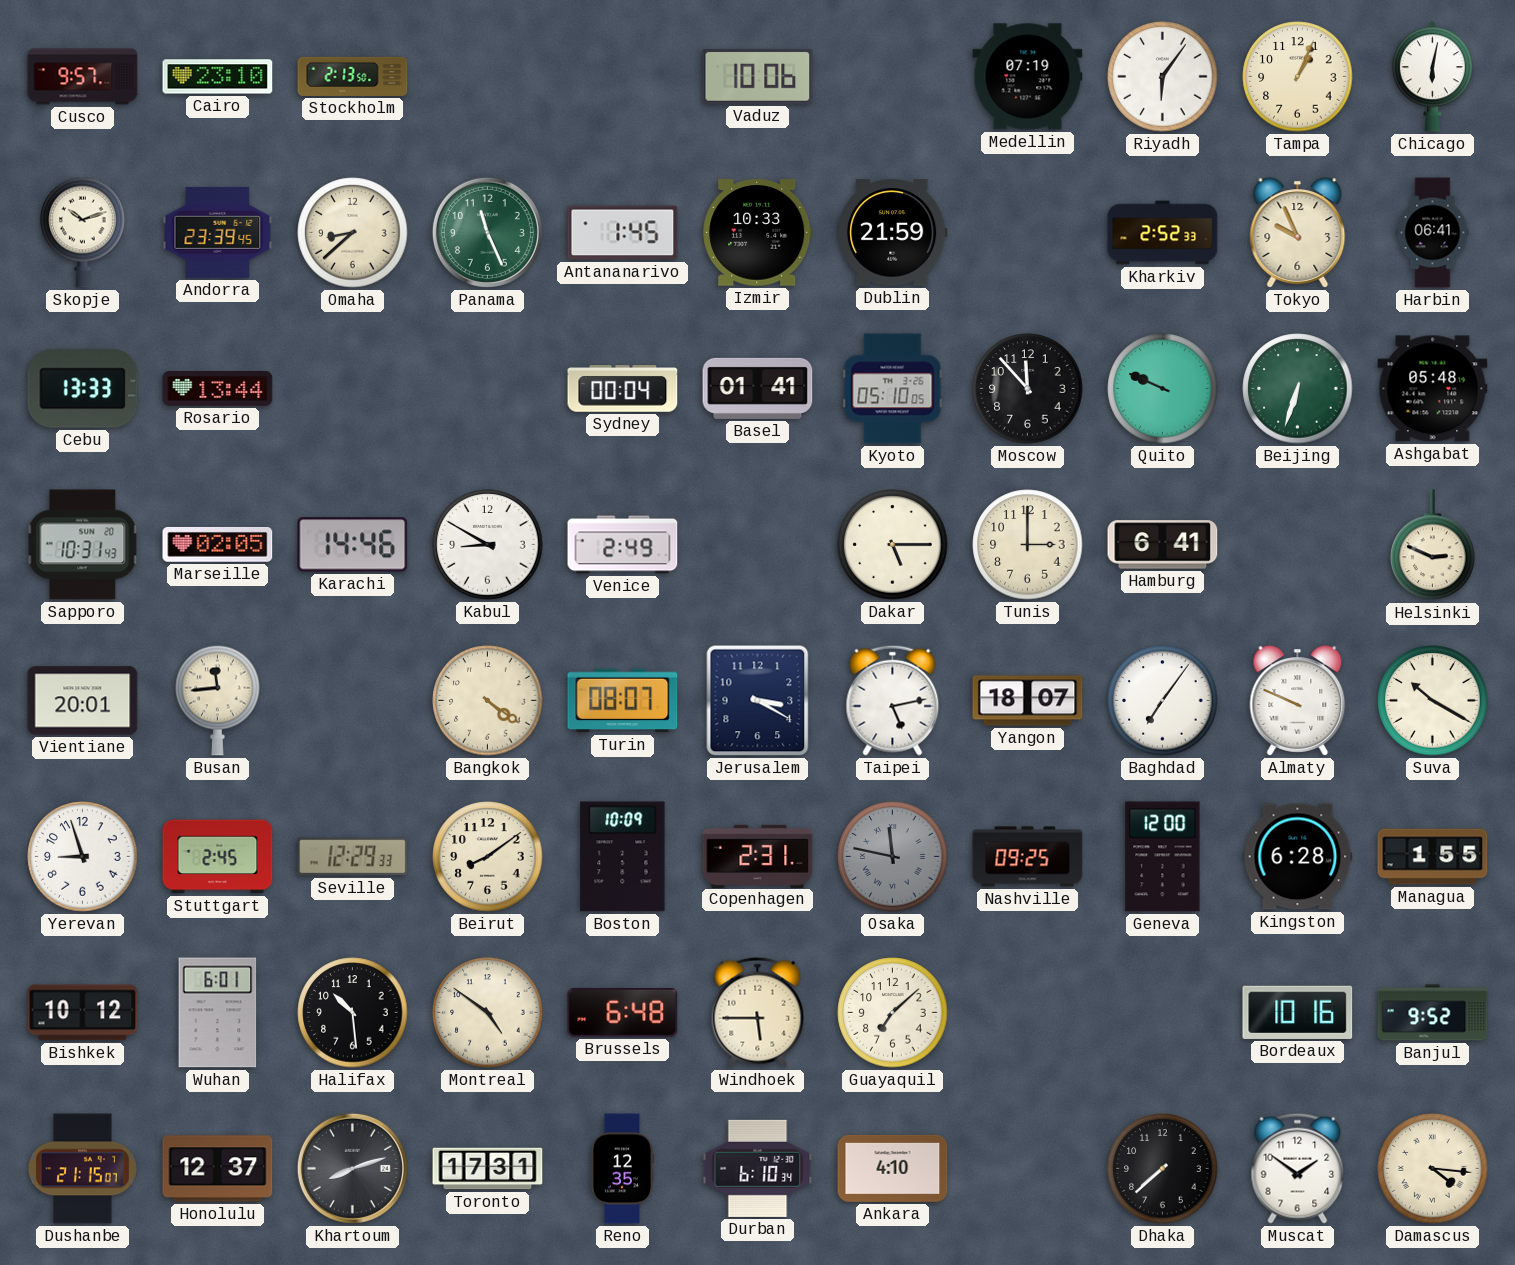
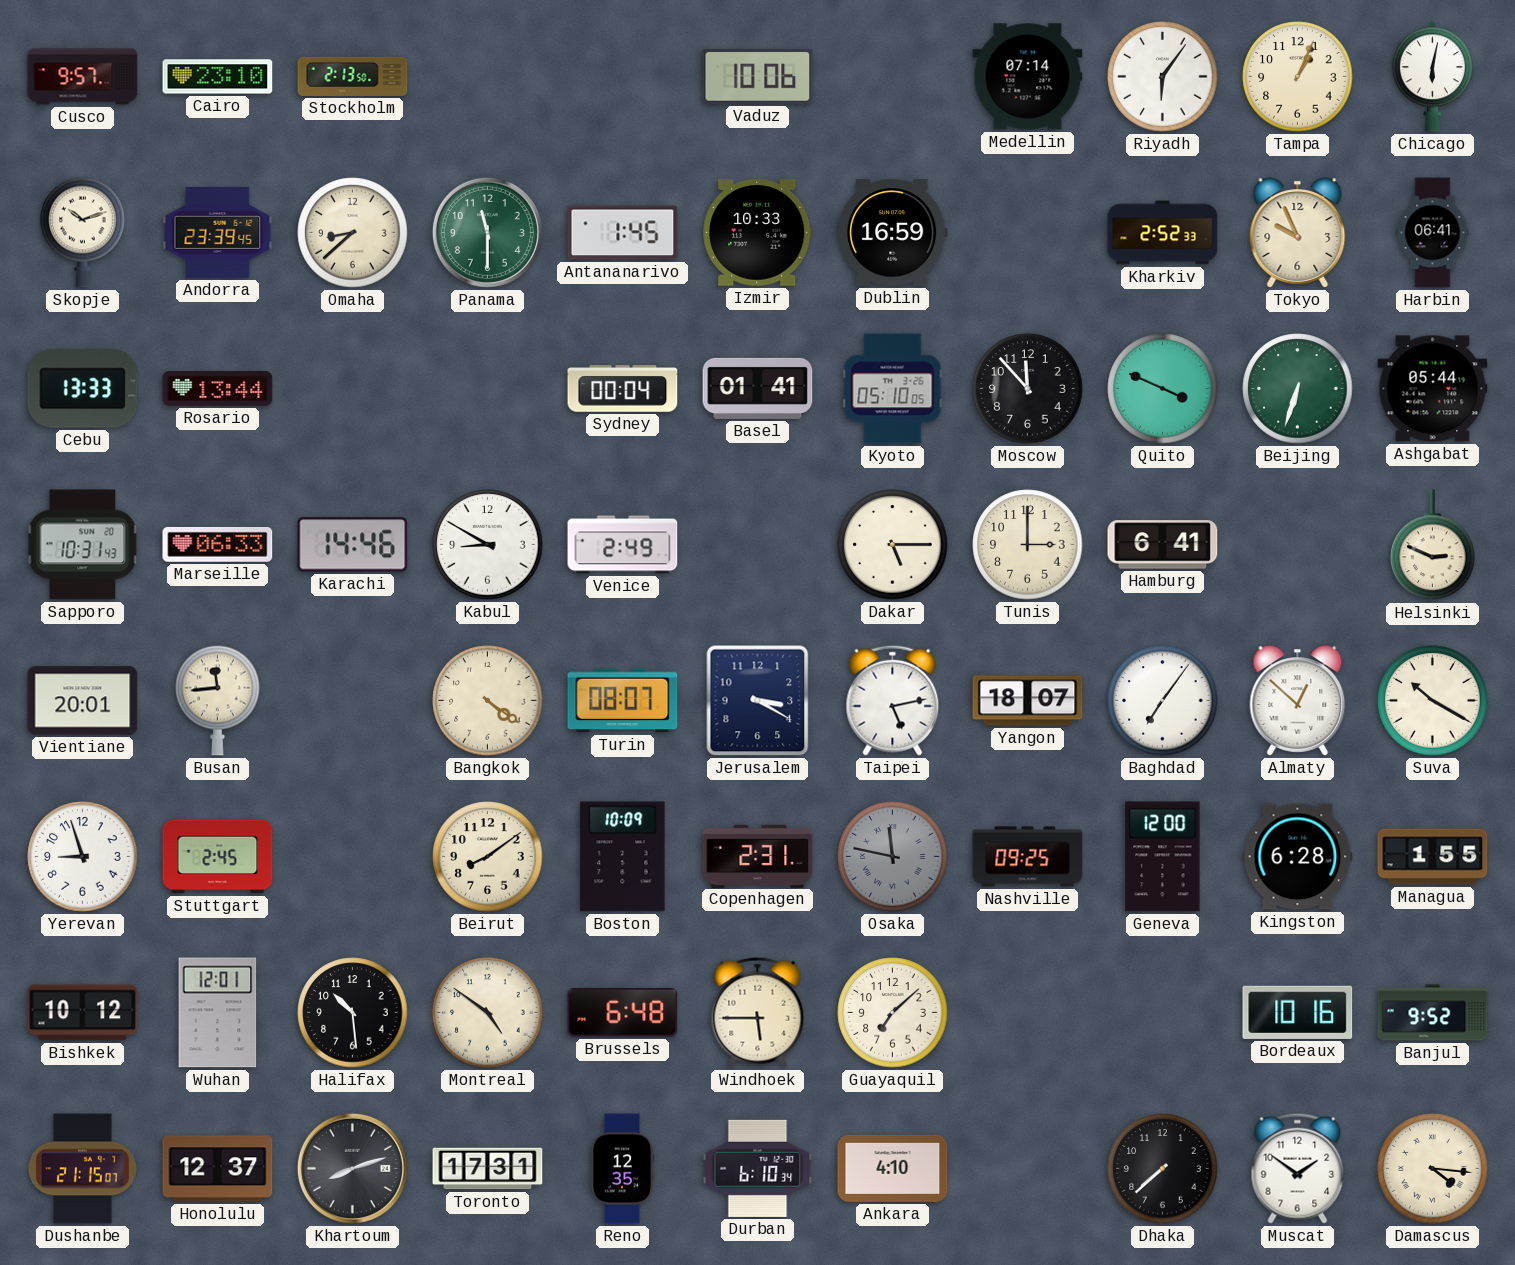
Medellin: 07:19 -> 07:14
Panama: 11:26 -> 11:30
Dublin: 21:59 -> 16:59
Quito: 9:49 -> 3:49
Ashgabat: 05:48 -> 05:44
Marseille: 02:05 -> 06:33
Almaty: 9:49 -> 12:52
Seville: 12:29 -> none
Wuhan: 6:01 -> 12:01
